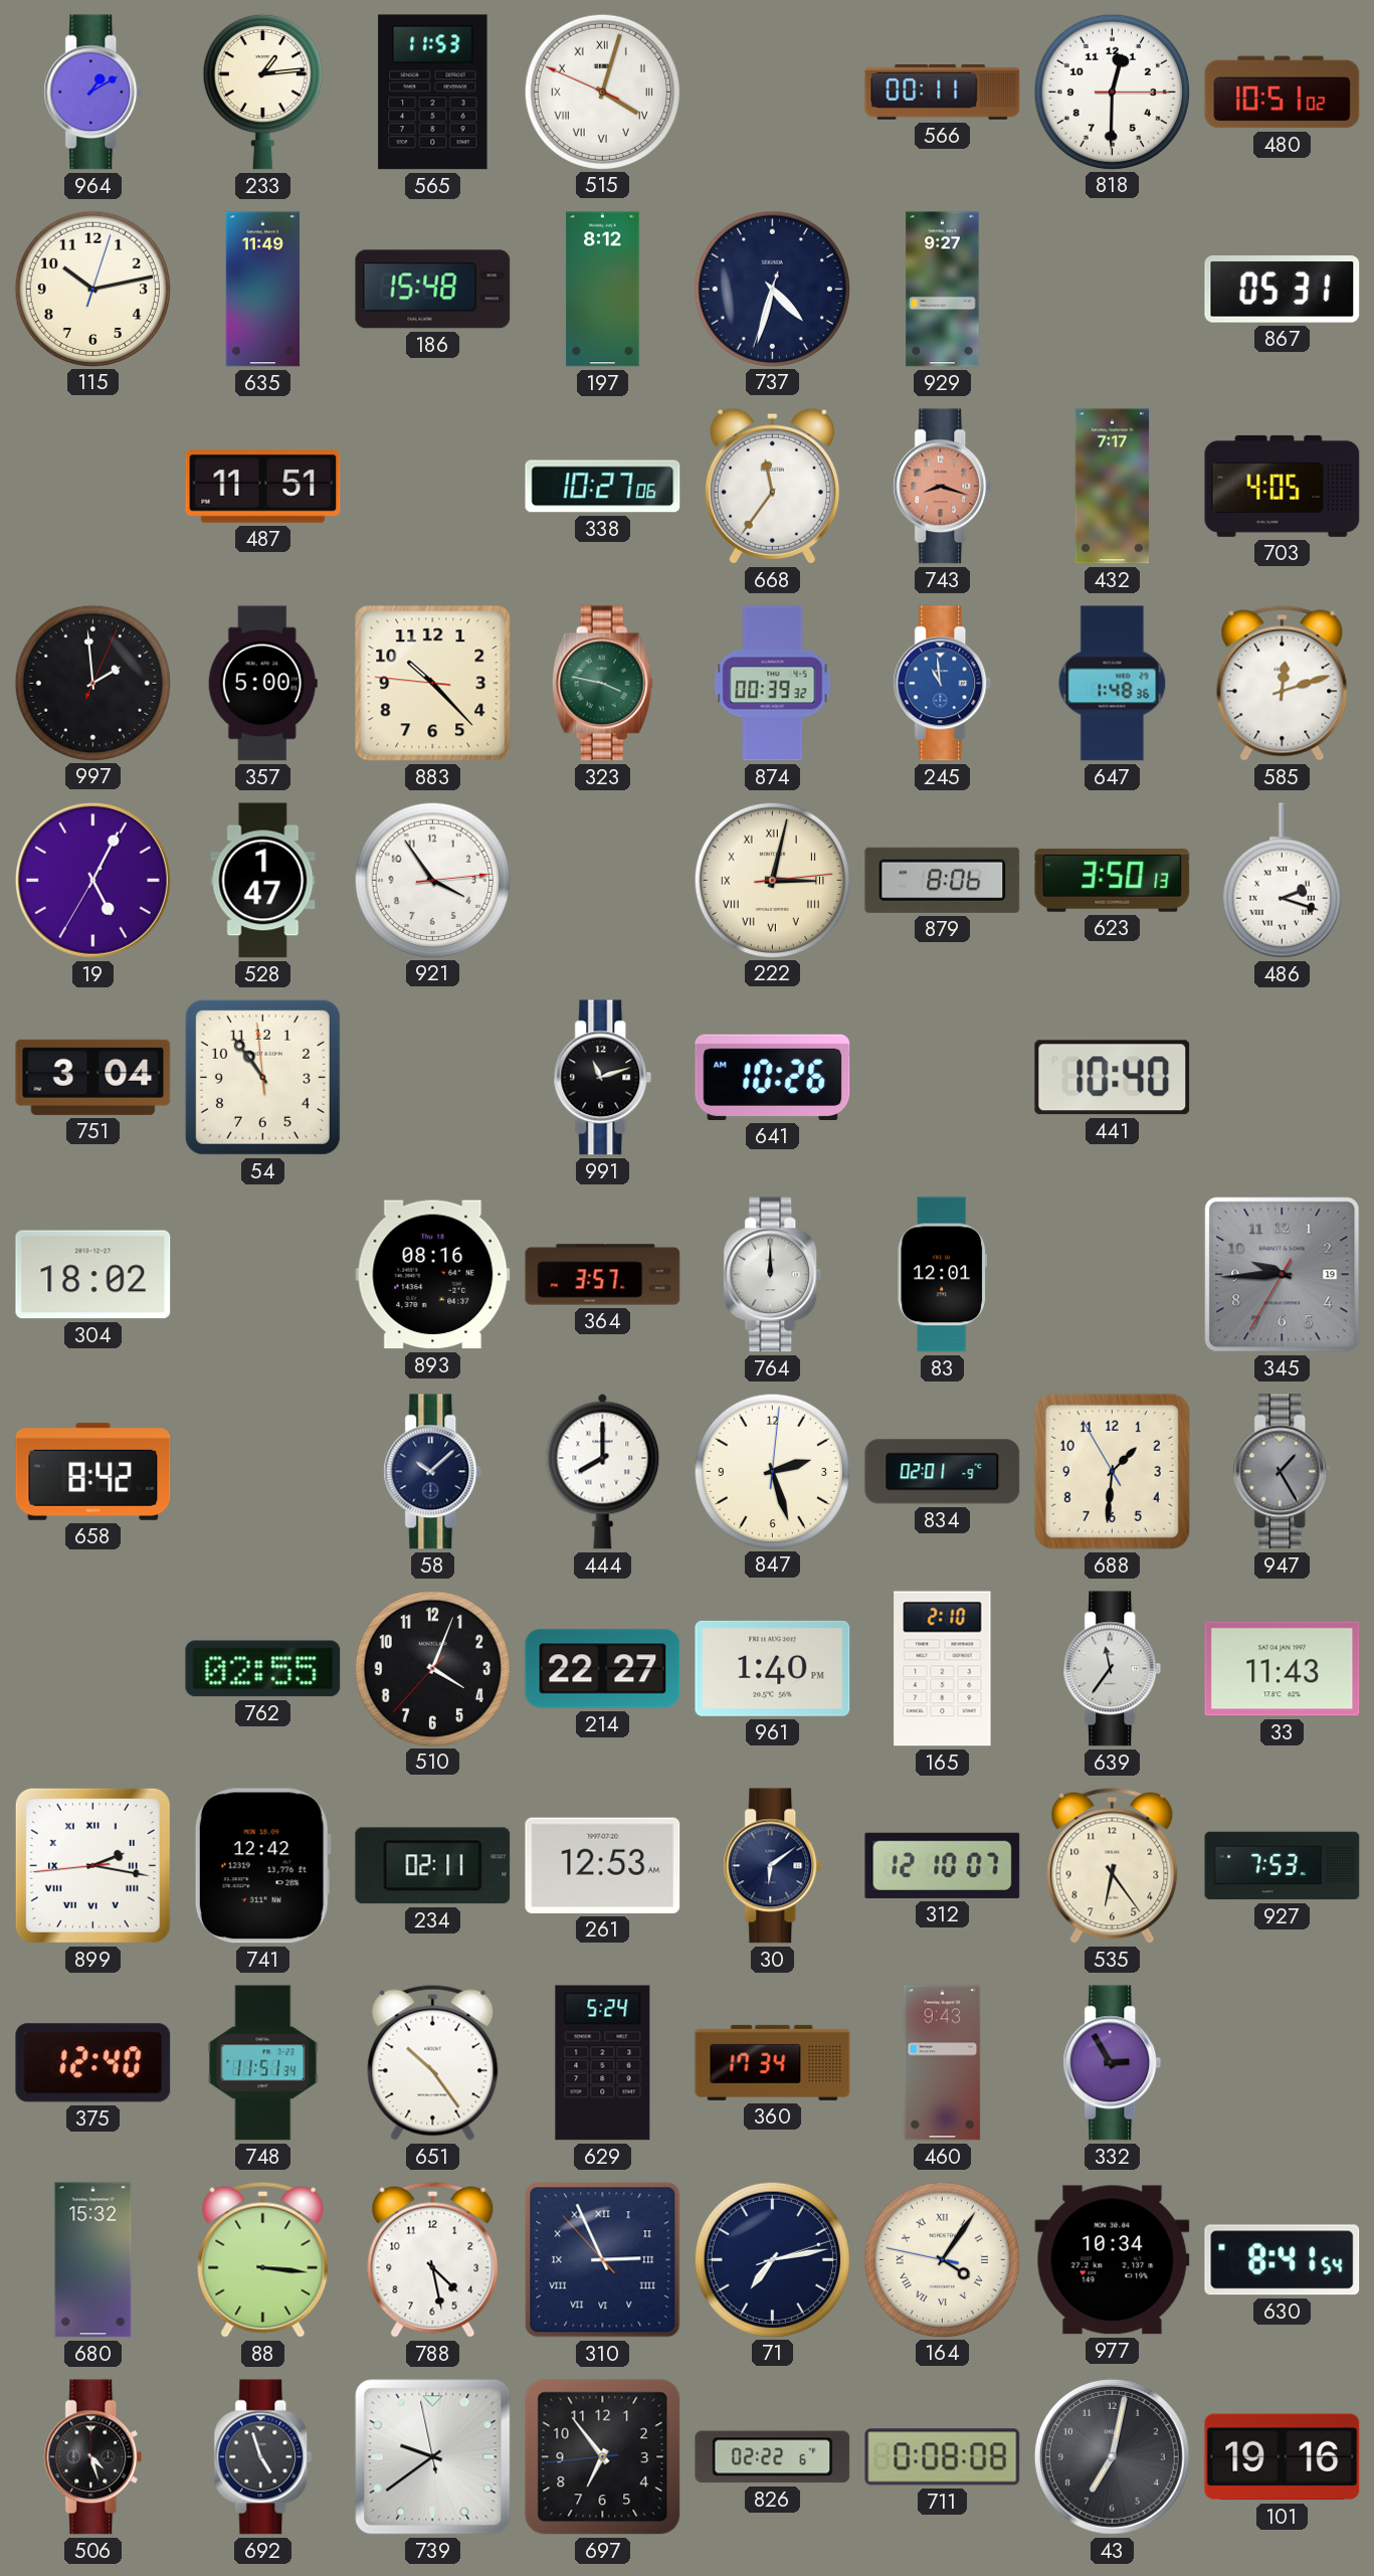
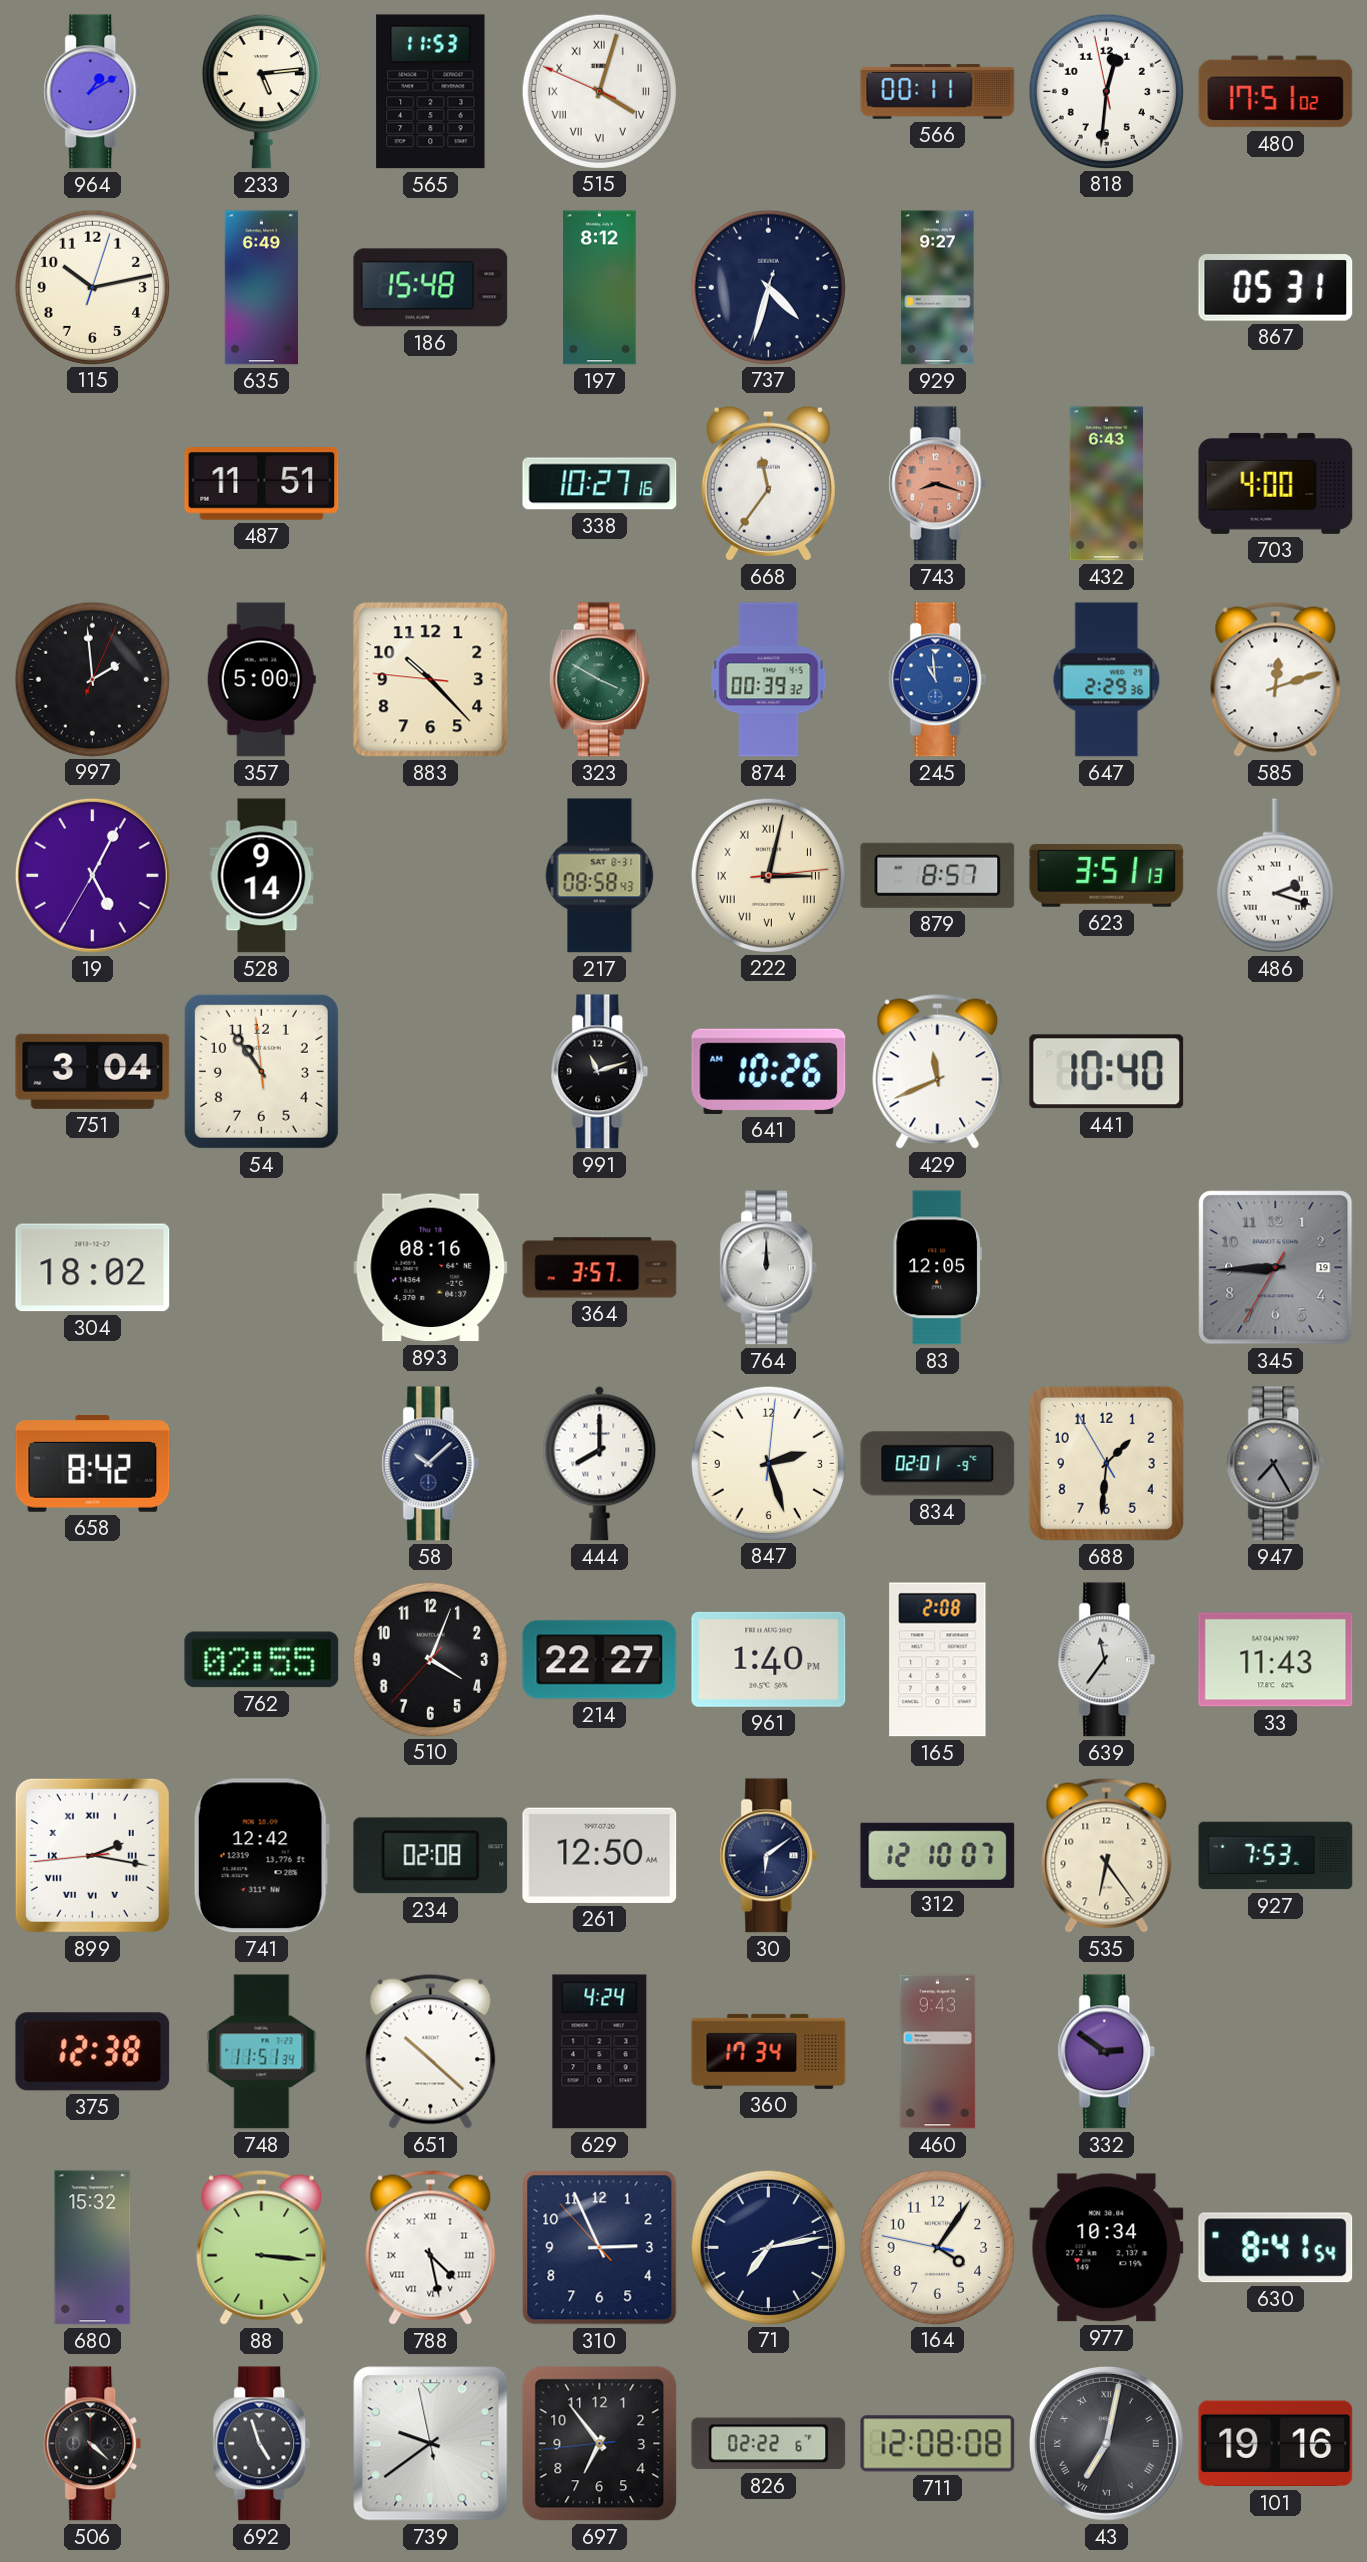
233: 1:14 -> 5:14
818: 12:30:15 -> 12:30:58
480: 10:51 -> 17:51
635: 11:49 -> 6:49
338: 10:27:06 -> 10:27:16
432: 7:17 -> 6:43
703: 4:05 -> 4:00
323: 3:47 -> 3:50
647: 1:48 -> 2:29
528: 1:47 -> 9:14
921: 3:54 -> none
217: none -> 08:58
879: 8:06 -> 8:57
623: 3:50 -> 3:51
429: none -> 11:41
83: 12:01 -> 12:05
345: 9:44 -> 8:44
947: 1:25 -> 7:25
165: 2:10 -> 2:08
234: 02:11 -> 02:08
261: 12:53 -> 12:50
375: 12:40 -> 12:38
651: 10:24 -> 10:22
629: 5:24 -> 4:24
332: 2:55 -> 2:51
788 numerals: Arabic -> Roman
310 numerals: Roman -> Arabic
164 numerals: Roman -> Arabic
506: 4:27 -> 4:22
711: 0:08 -> 12:08
43 numerals: Arabic -> Roman
